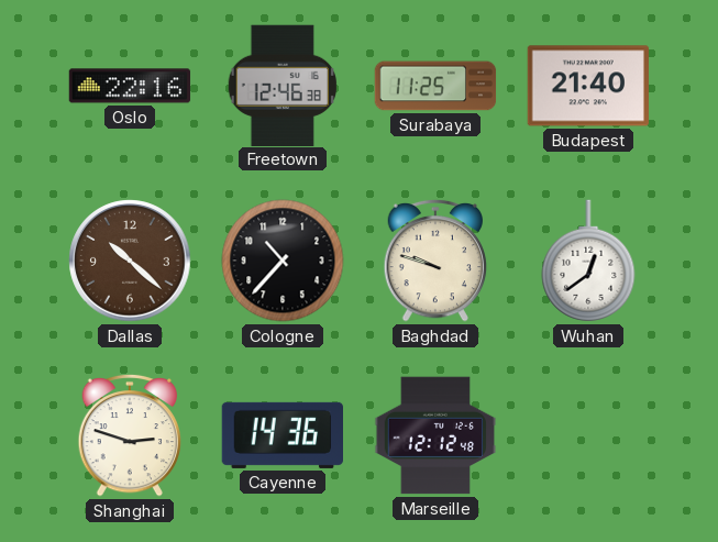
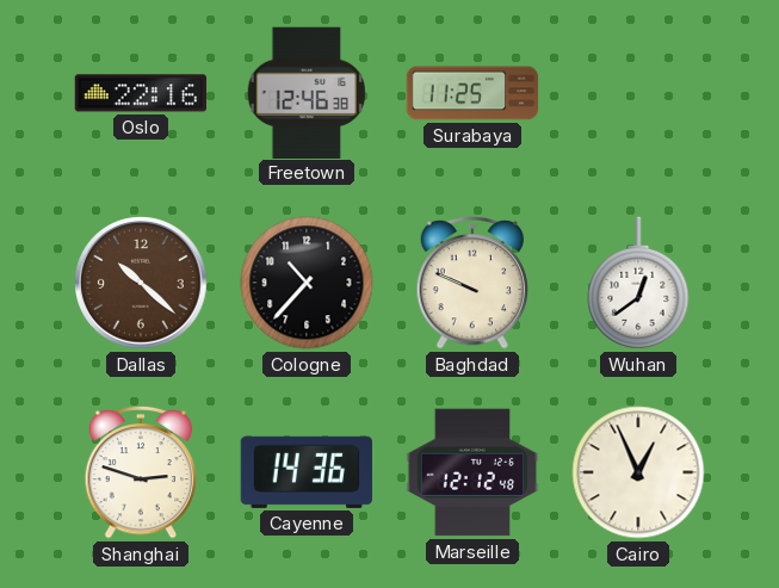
Budapest: 21:40 -> none
Baghdad: 9:48 -> 9:49
Cairo: none -> 12:56
